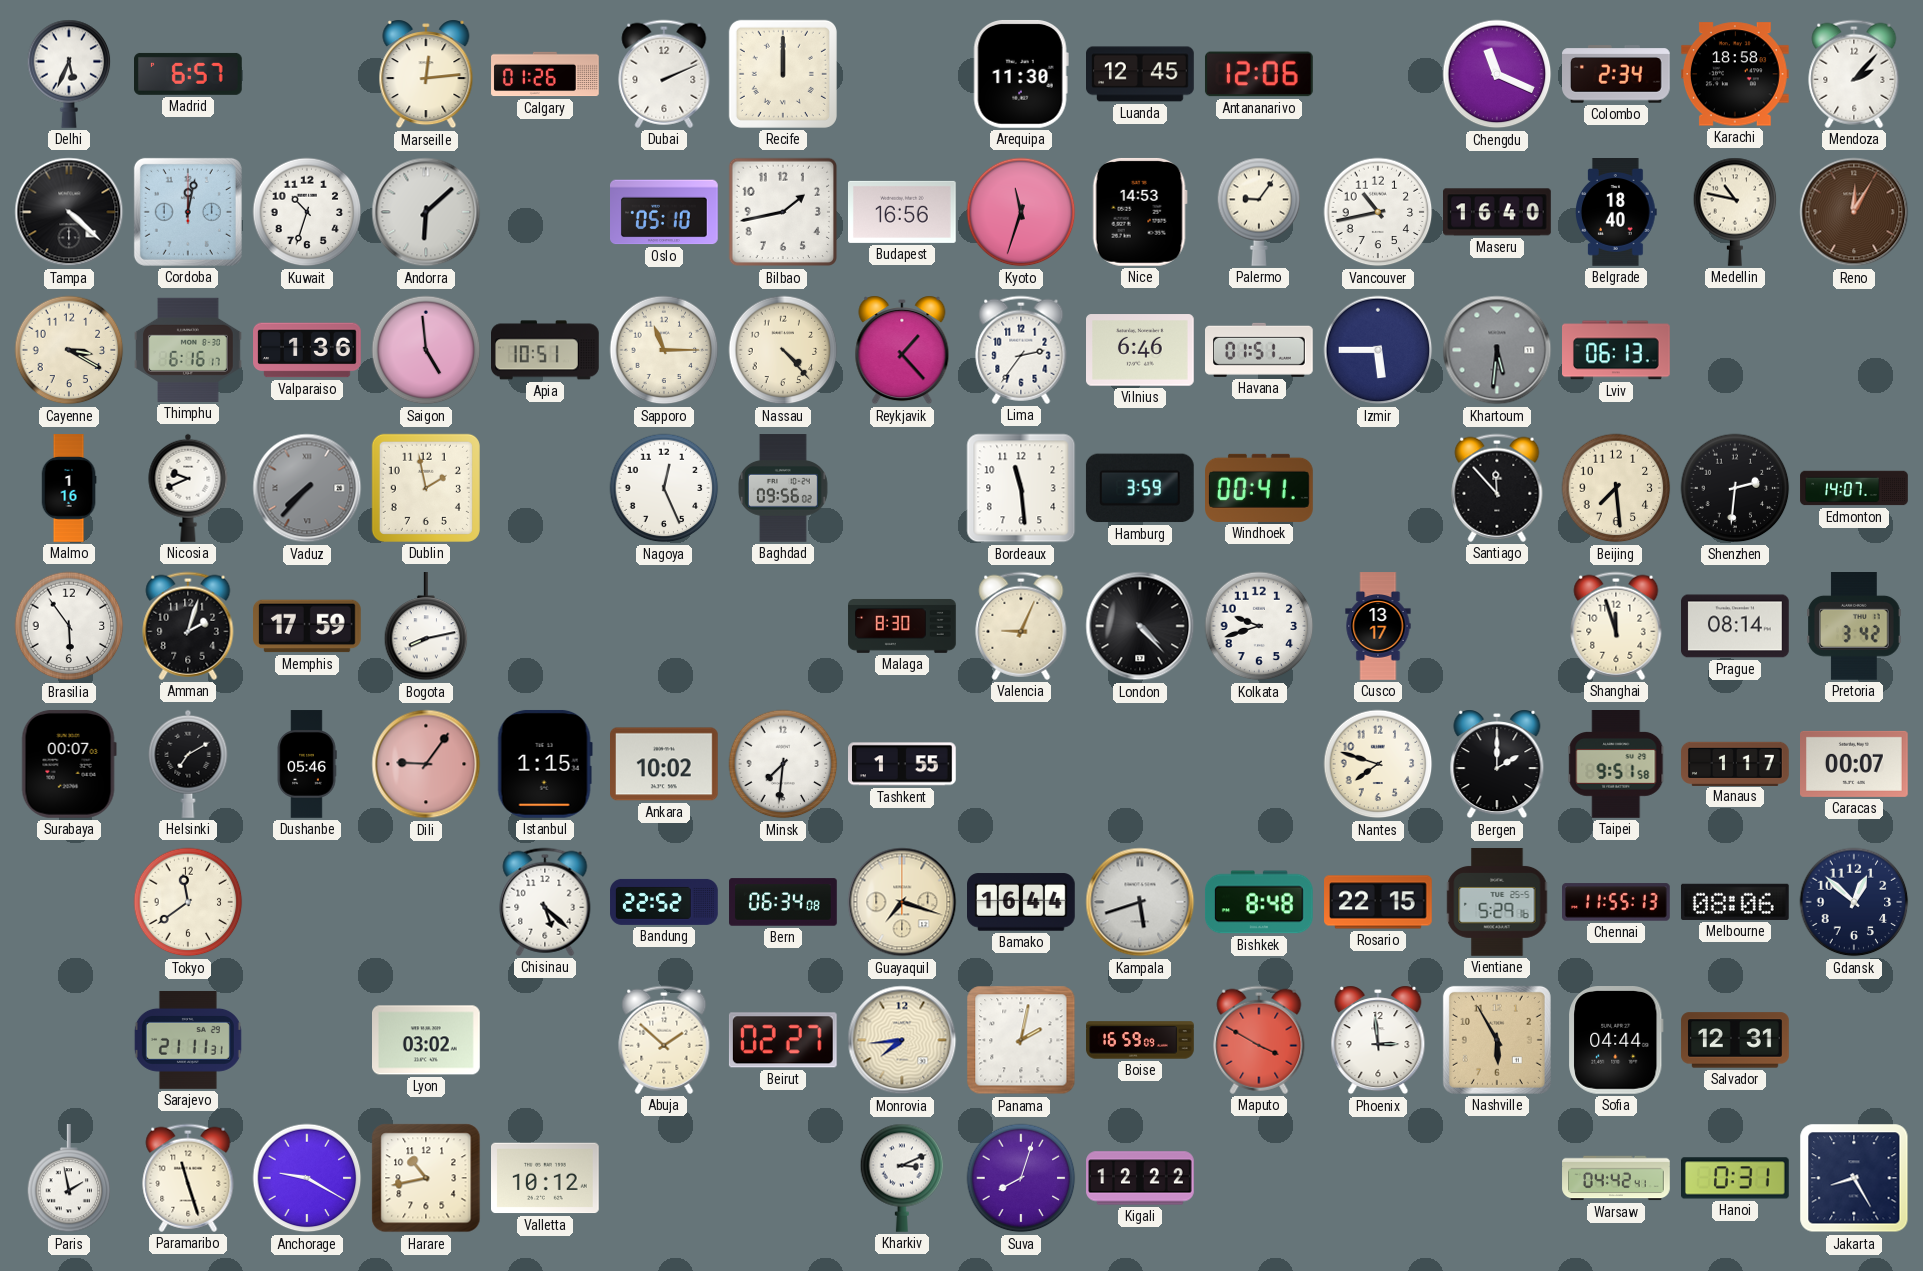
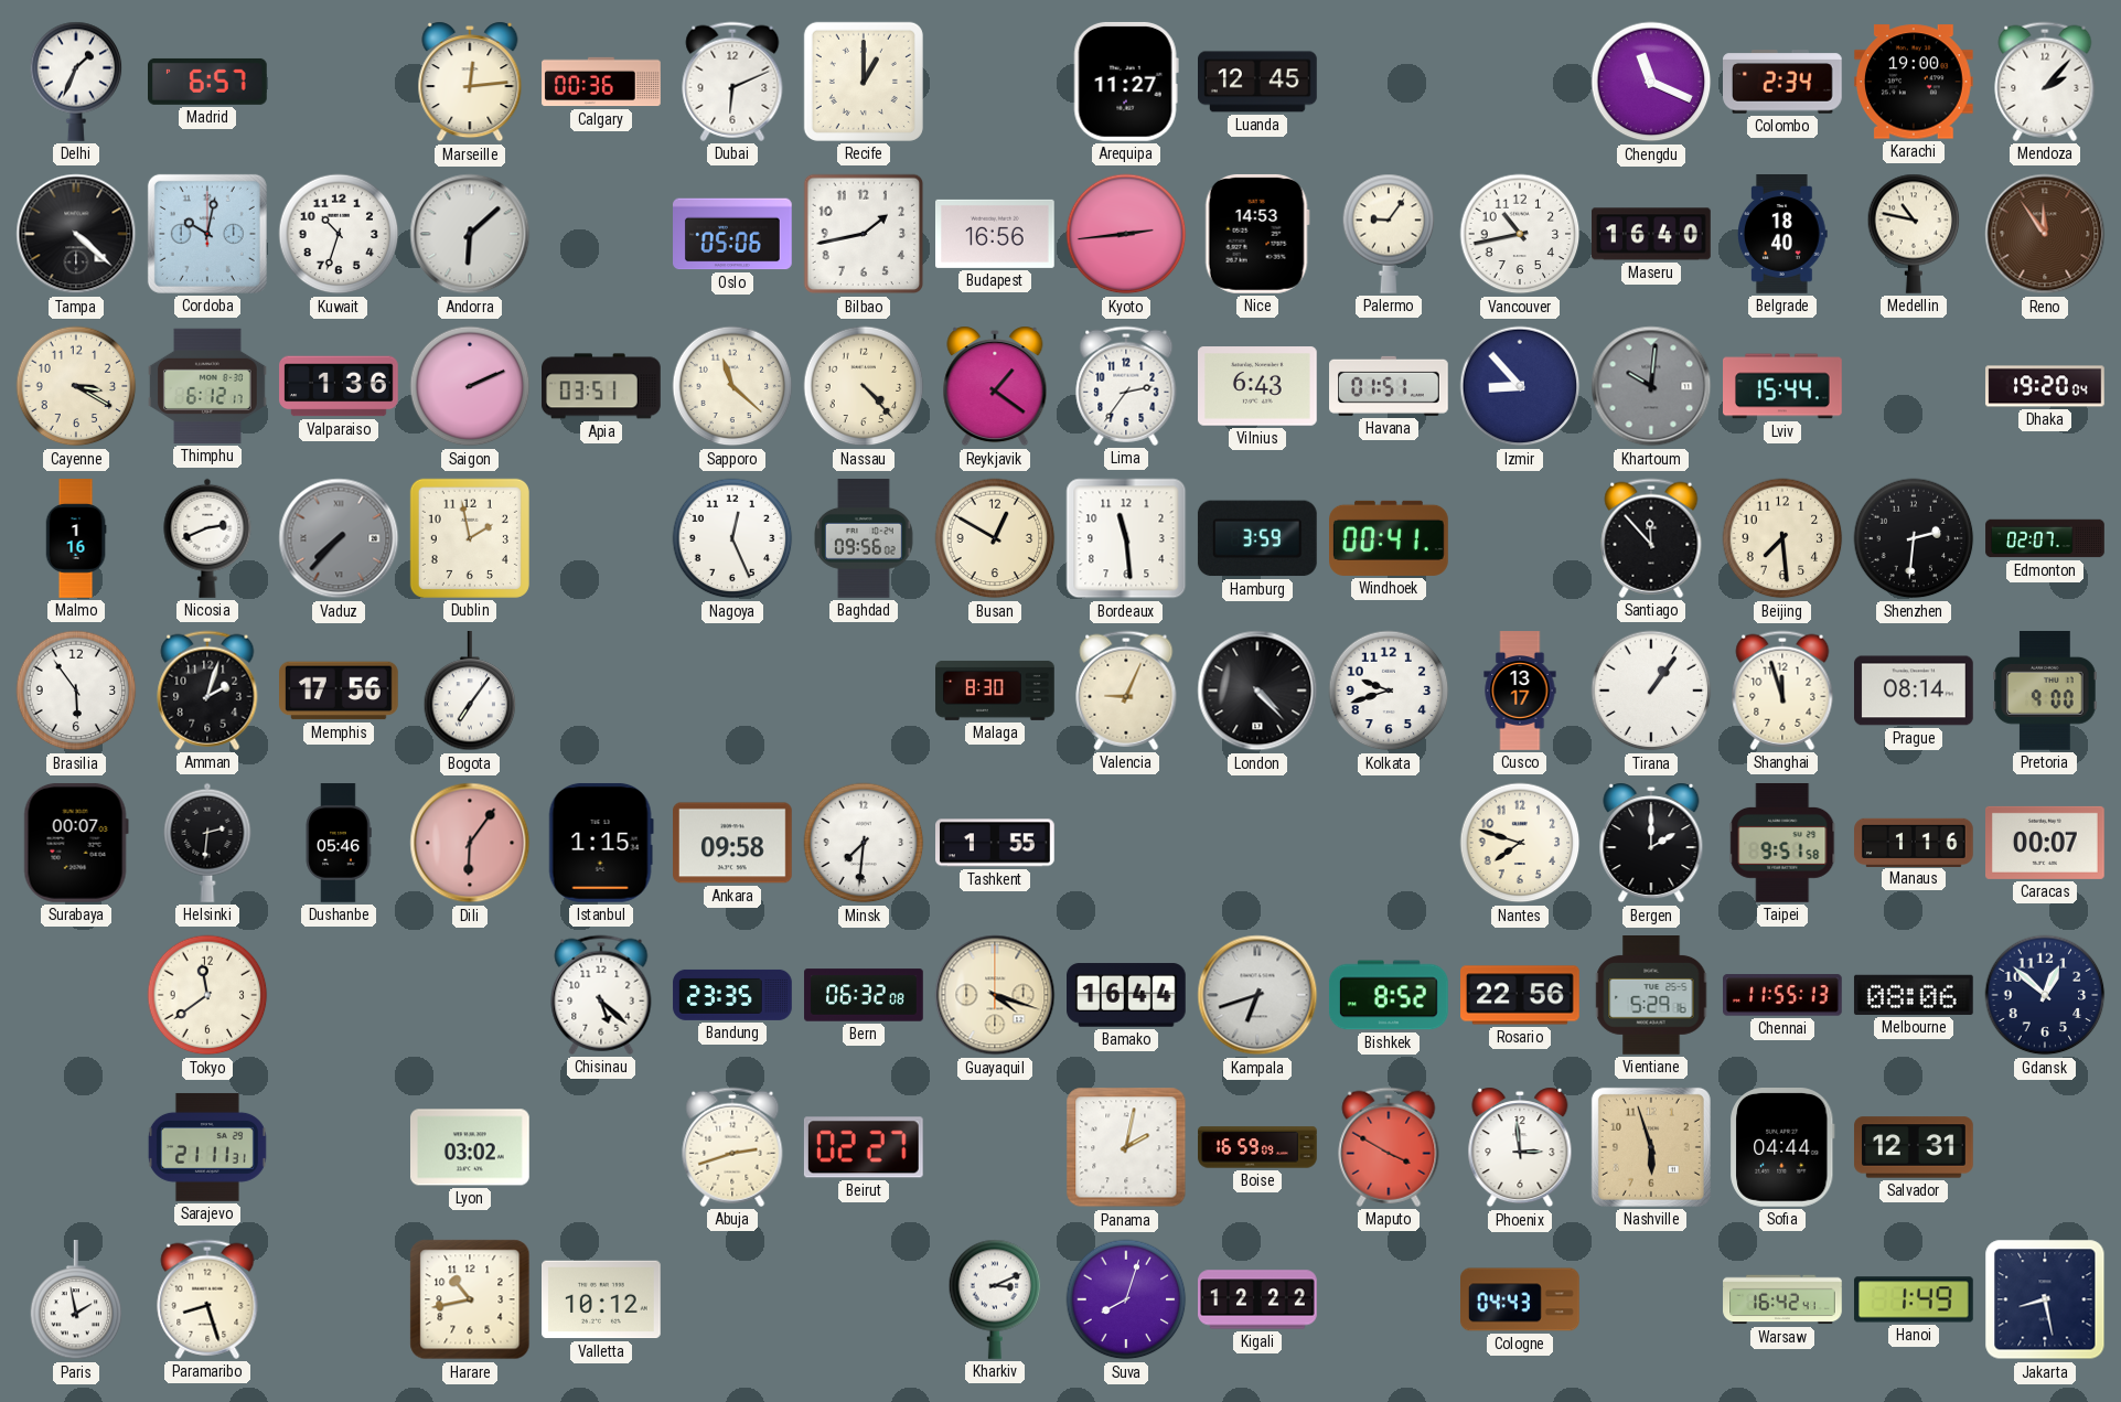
Delhi: 5:34 -> 1:34
Calgary: 01:26 -> 00:36
Dubai: 2:11 -> 6:11
Recife: 12:00 -> 1:00
Arequipa: 11:30 -> 11:27
Antananarivo: 12:06 -> none
Karachi: 18:58 -> 19:00
Cordoba: 12:02 -> 10:02
Oslo: 05:10 -> 05:06
Kyoto: 11:33 -> 2:44
Reno: 12:05 -> 11:54
Thimphu: 6:16 -> 6:12
Saigon: 4:59 -> 2:11
Apia: 10:51 -> 03:51
Sapporo: 11:15 -> 11:22
Reykjavik: 1:23 -> 1:21
Vilnius: 6:46 -> 6:43
Izmir: 5:45 -> 8:53
Khartoum: 5:31 -> 10:01
Lviv: 06:13 -> 15:44
Dhaka: none -> 19:20
Nicosia: 9:41 -> 2:41
Busan: none -> 12:50
Edmonton: 14:07 -> 02:07
Memphis: 17:59 -> 17:56
Bogota: 8:13 -> 7:06
Tirana: none -> 1:06
Pretoria: 3:42 -> 9:00
Helsinki: 7:10 -> 2:31
Dili: 9:06 -> 6:06
Ankara: 10:02 -> 09:58
Manaus: 1:17 -> 1:16
Bandung: 22:52 -> 23:35
Bern: 06:34 -> 06:32
Guayaquil: 7:18 -> 4:18
Kampala: 5:42 -> 6:42
Bishkek: 8:48 -> 8:52
Rosario: 22:15 -> 22:56
Abuja: 1:52 -> 2:42
Monrovia: 7:44 -> none
Nashville: 5:55 -> 5:57
Paramaribo: 11:27 -> 8:27
Anchorage: 9:20 -> none
Cologne: none -> 04:43
Warsaw: 04:42 -> 16:42
Hanoi: 0:31 -> 1:49
Jakarta: 8:25 -> 8:28
